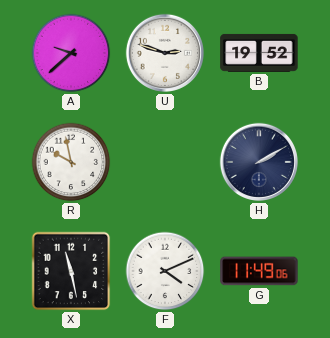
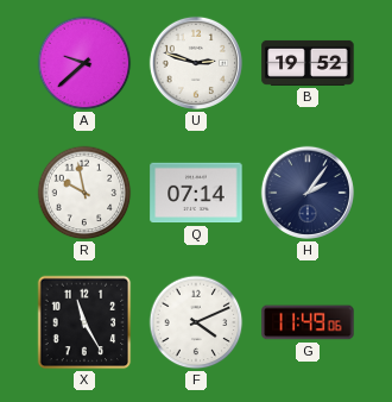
Q: none -> 07:14
H: 2:10 -> 2:06
X: 11:28 -> 11:25
